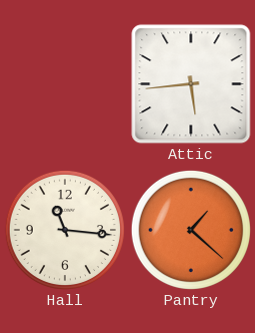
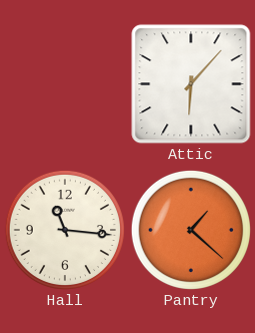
Attic: 5:44 -> 6:07
